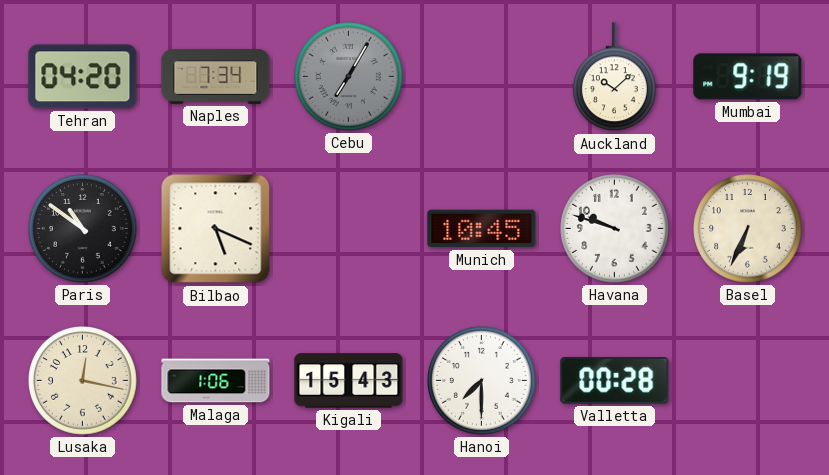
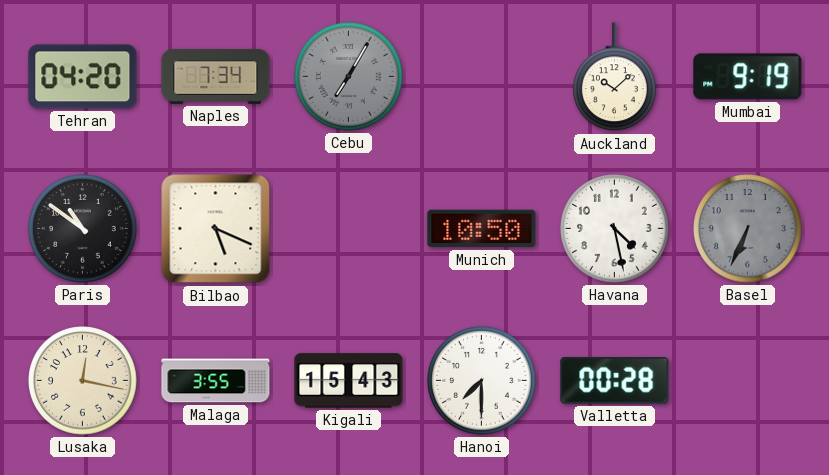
Munich: 10:45 -> 10:50
Havana: 9:48 -> 4:28
Basel dial: cream -> grey
Malaga: 1:06 -> 3:55
